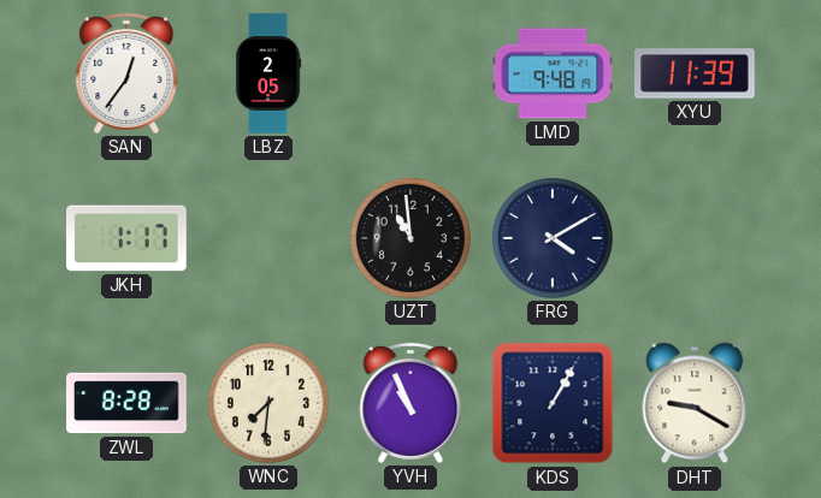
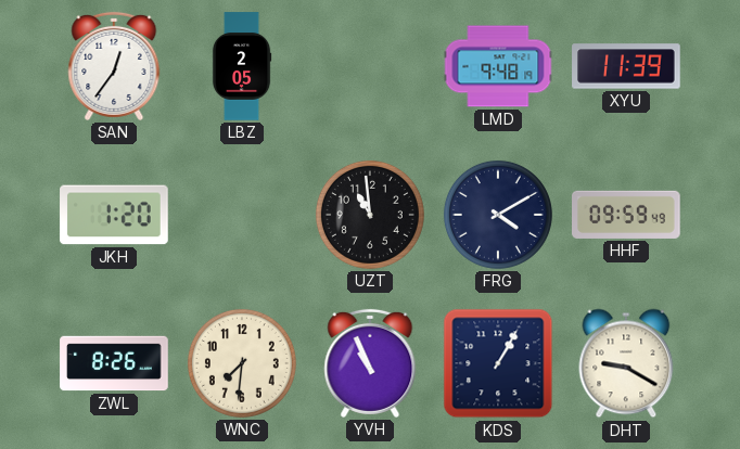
JKH: 1:17 -> 1:20
HHF: none -> 09:59
ZWL: 8:28 -> 8:26
